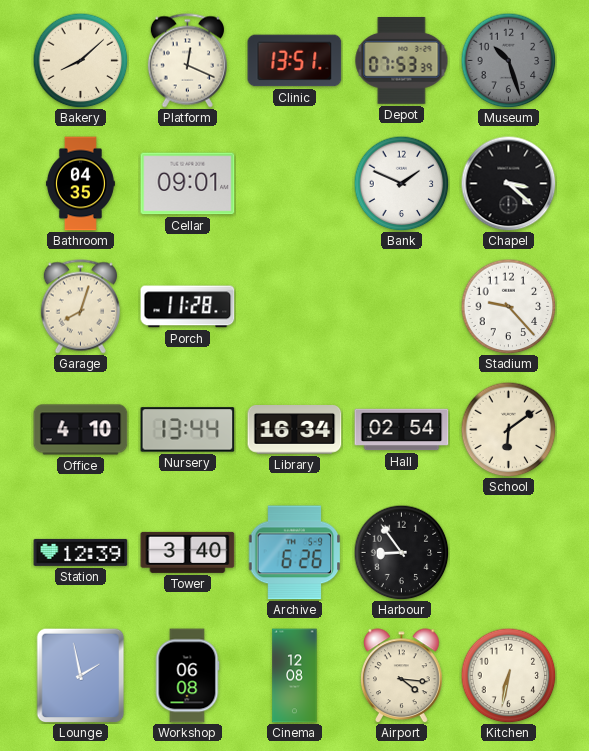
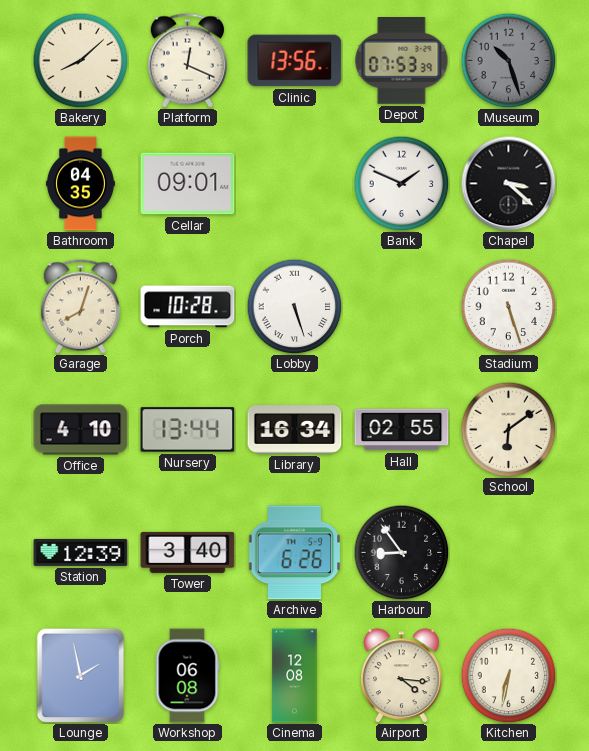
Clinic: 13:51 -> 13:56
Porch: 11:28 -> 10:28
Lobby: none -> 5:27
Stadium: 9:23 -> 5:27
Hall: 02:54 -> 02:55
